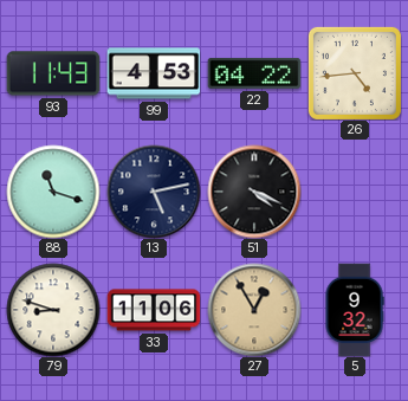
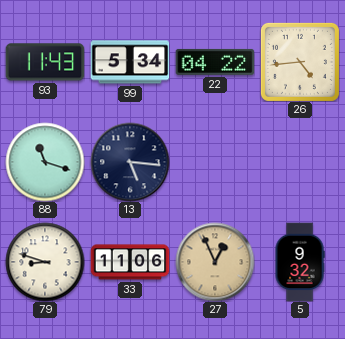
99: 4:53 -> 5:34
13: 5:13 -> 5:16
51: 4:19 -> none
27: 12:55 -> 12:56
